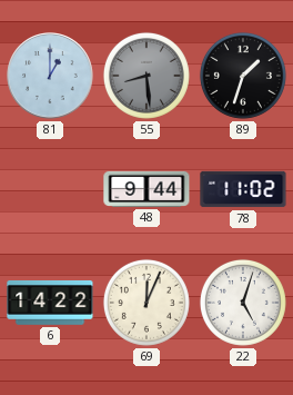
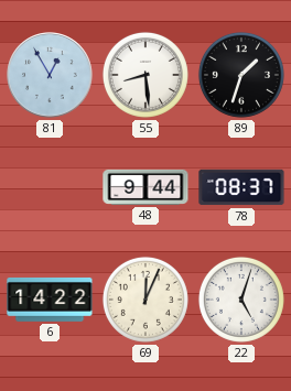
81: 1:00 -> 12:55
55 dial: grey -> white
78: 11:02 -> 08:37
